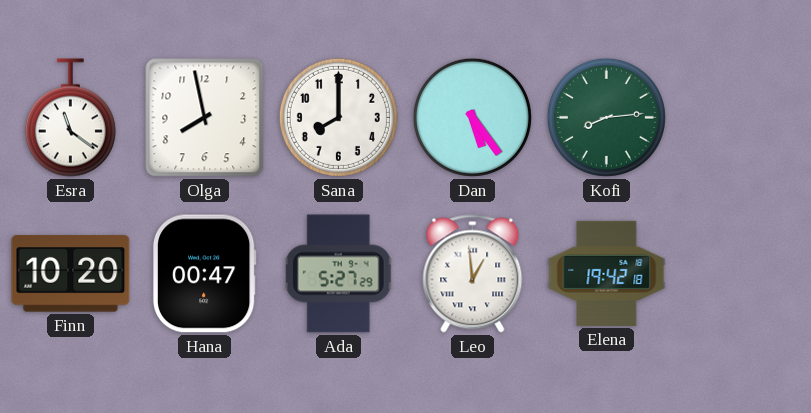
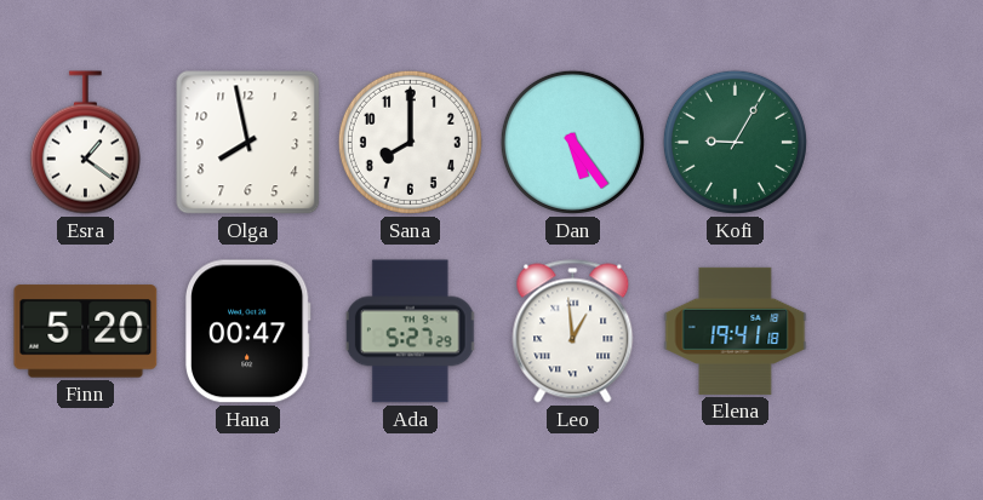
Esra: 11:21 -> 1:21
Kofi: 8:14 -> 9:05
Finn: 10:20 -> 5:20
Elena: 19:42 -> 19:41
